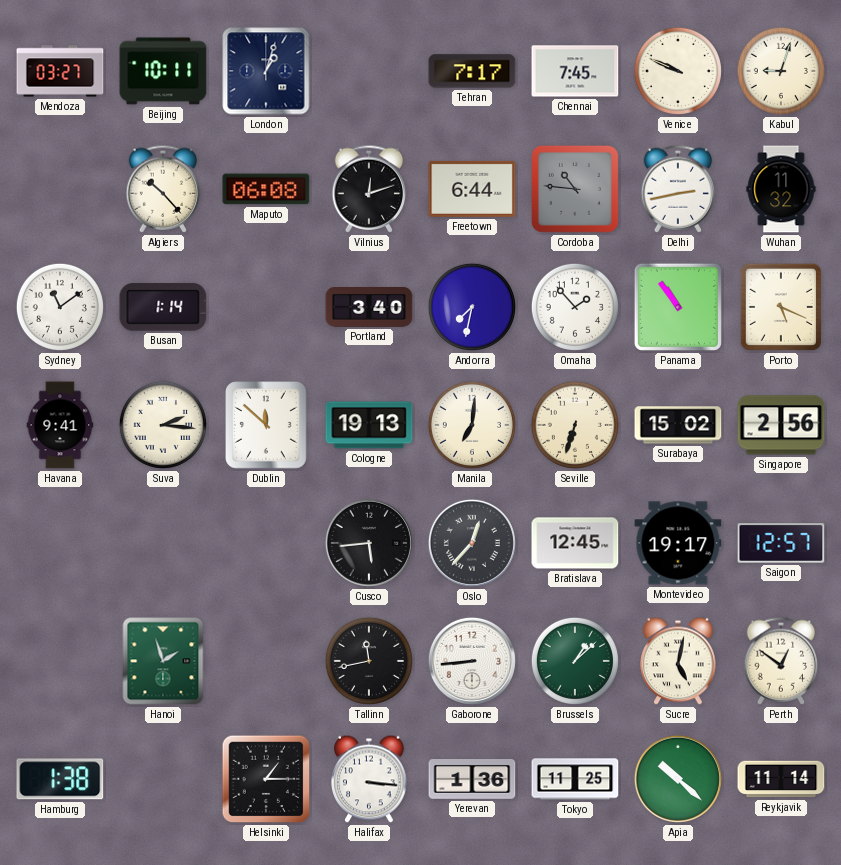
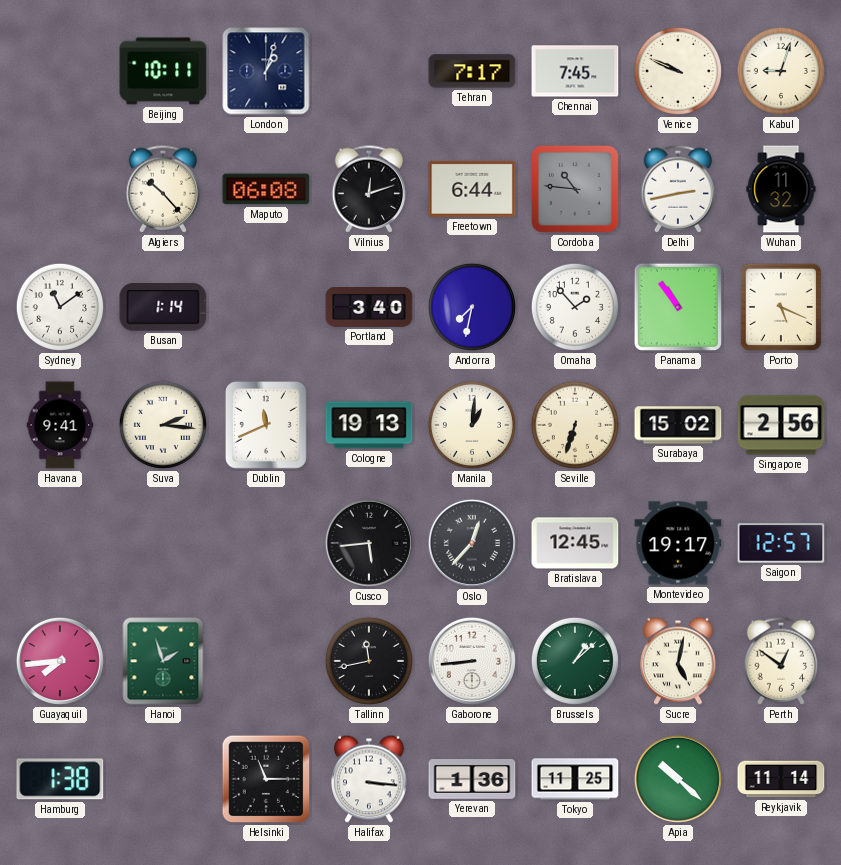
Mendoza: 03:27 -> none
Dublin: 11:52 -> 11:41
Manila: 7:01 -> 1:01
Guayaquil: none -> 7:44
Helsinki: 1:15 -> 11:15
